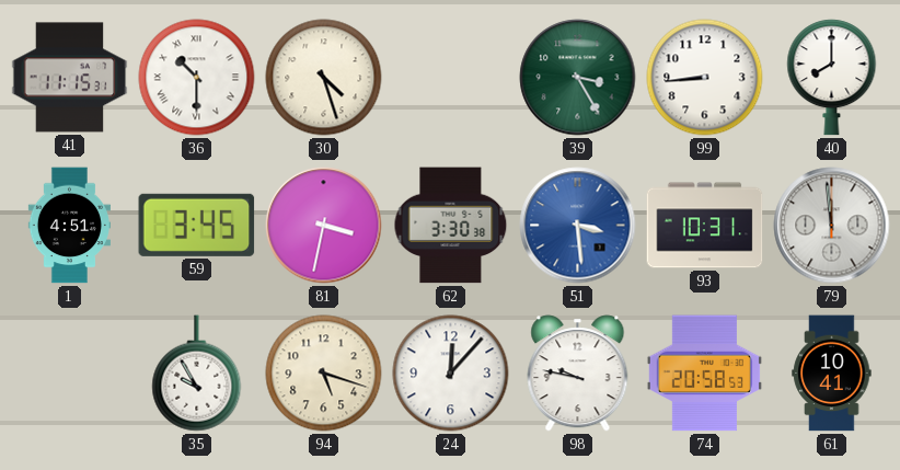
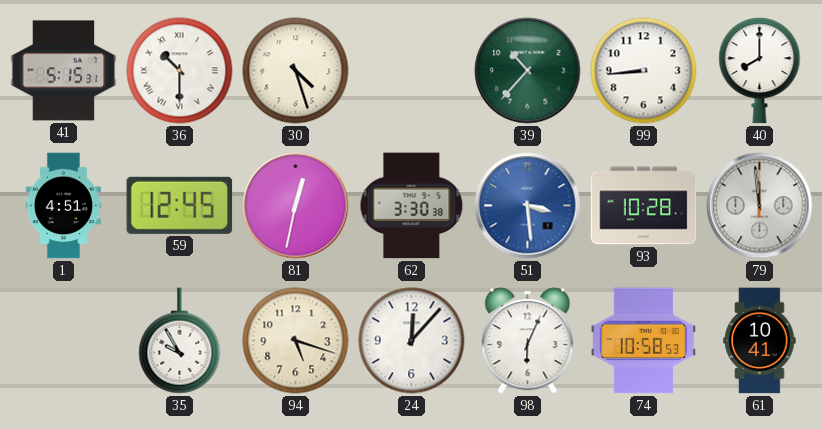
41: 11:15 -> 5:15
39: 3:25 -> 10:37
59: 3:45 -> 12:45
81: 3:32 -> 12:32
93: 10:31 -> 10:28
98: 9:47 -> 6:04
74: 20:58 -> 10:58
